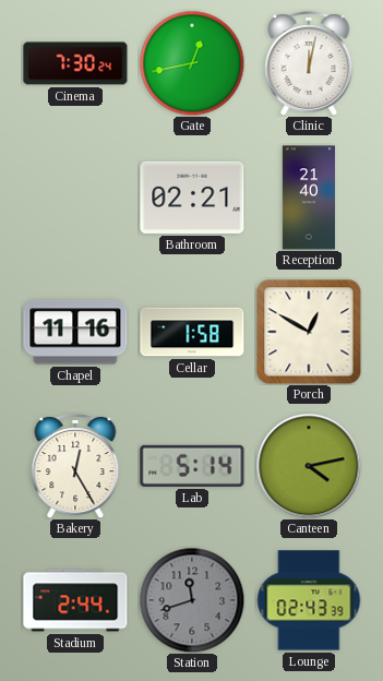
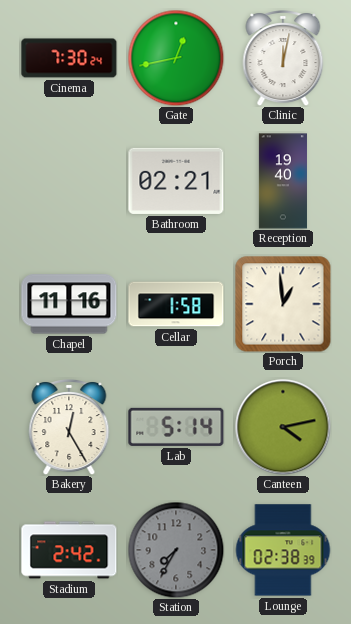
Reception: 21:40 -> 19:40
Porch: 12:50 -> 12:59
Stadium: 2:44 -> 2:42
Station: 11:42 -> 7:35
Lounge: 02:43 -> 02:38
